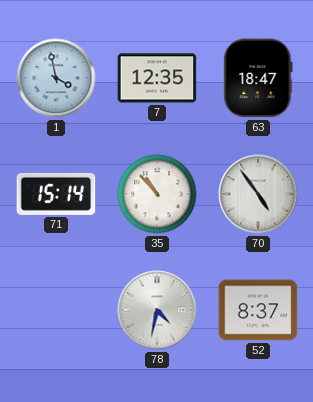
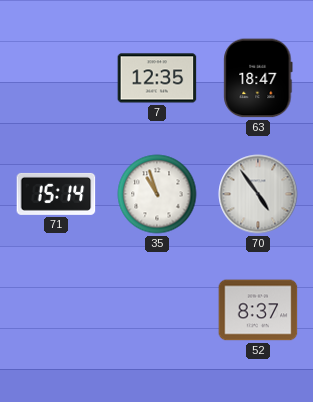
1: 3:58 -> none
35: 10:53 -> 10:57
78: 4:32 -> none
